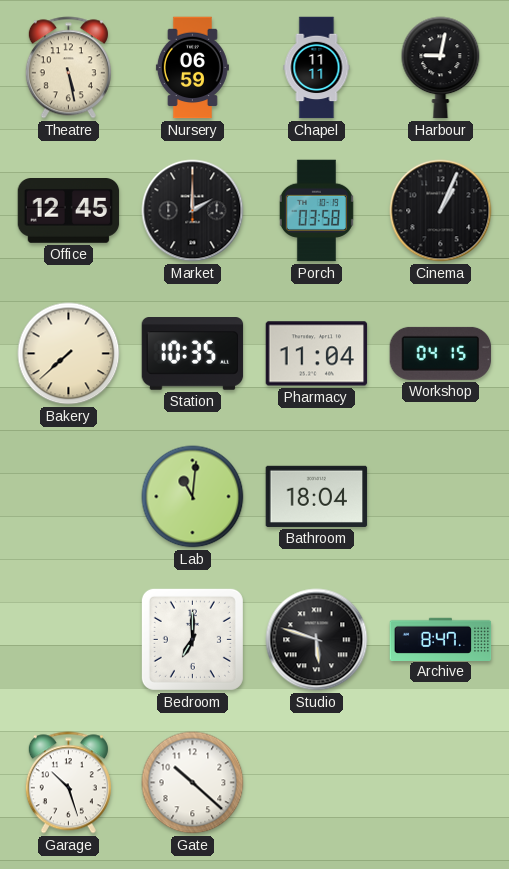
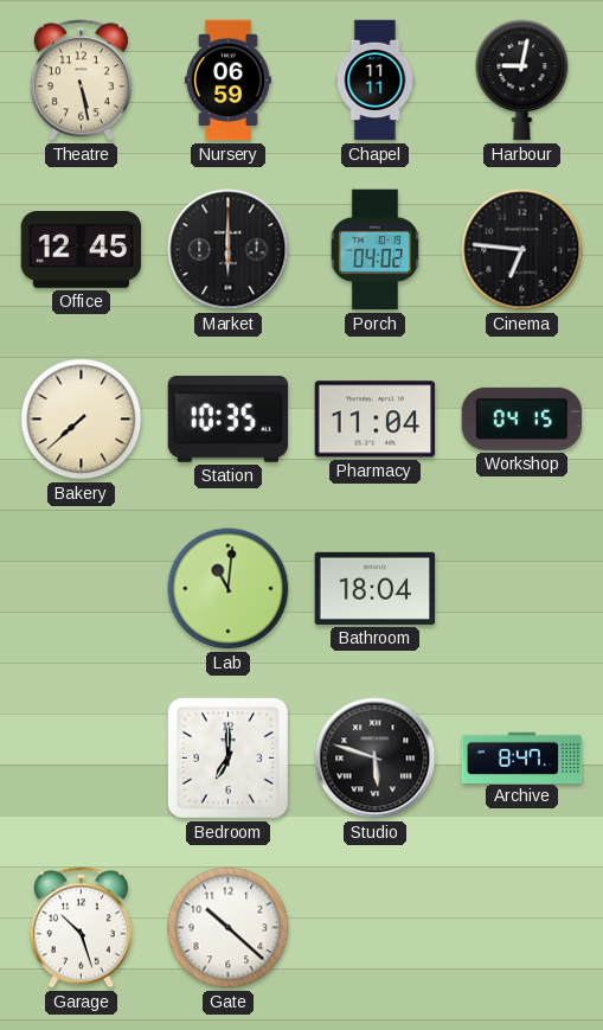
Market: 2:00 -> 6:00
Porch: 03:58 -> 04:02
Cinema: 1:04 -> 6:46
